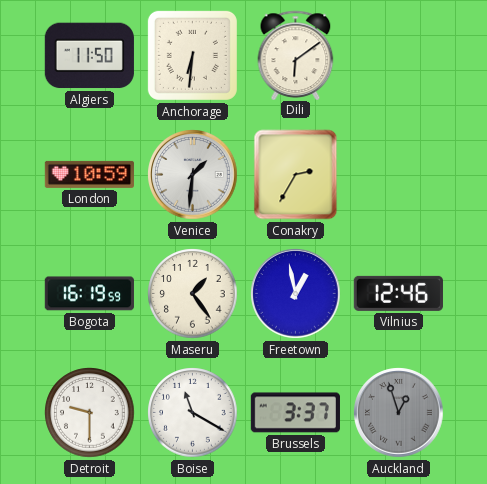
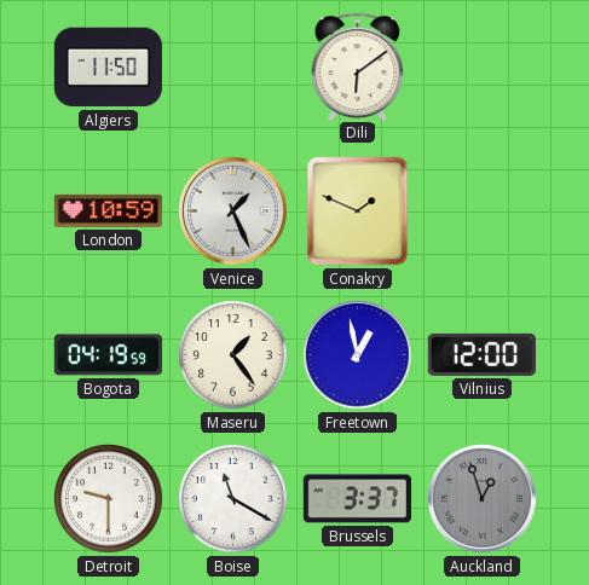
Anchorage: 6:31 -> none
Venice: 1:31 -> 1:26
Conakry: 2:35 -> 1:49
Bogota: 16:19 -> 04:19
Vilnius: 12:46 -> 12:00
